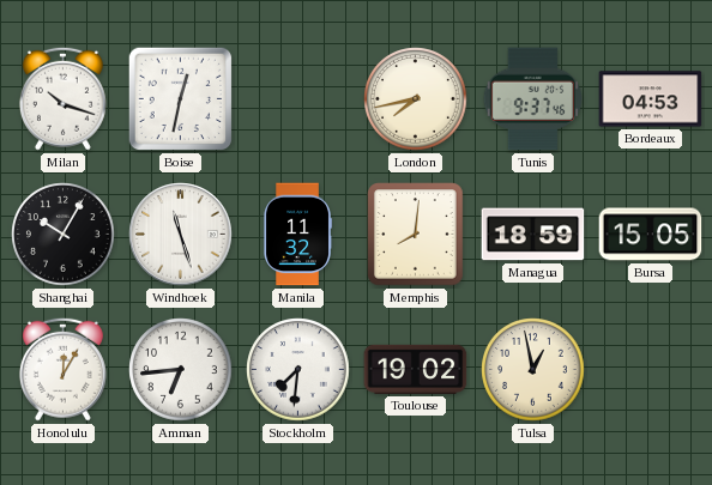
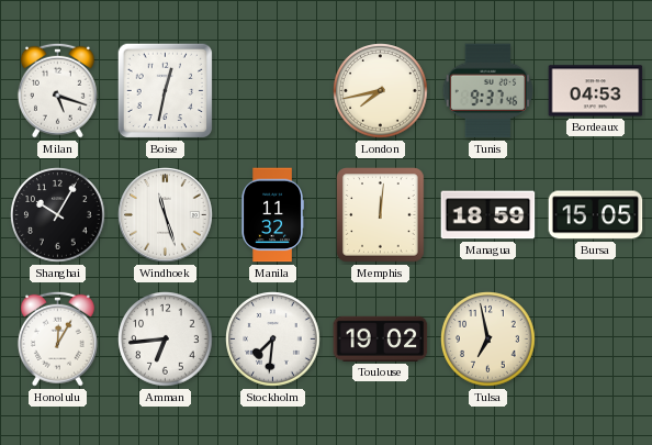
Milan: 10:18 -> 5:18
Memphis: 8:01 -> 12:01
Tulsa: 12:58 -> 6:58
